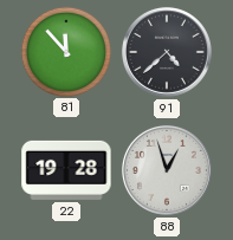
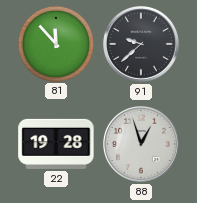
91: 4:38 -> 9:38
